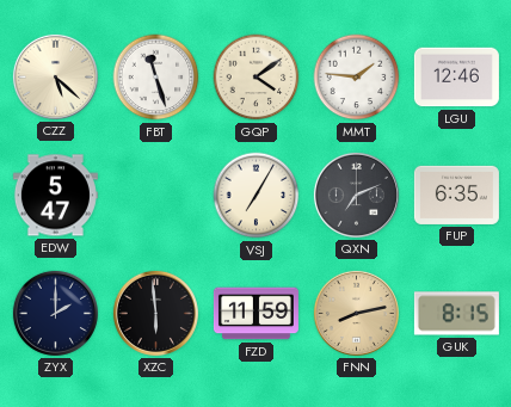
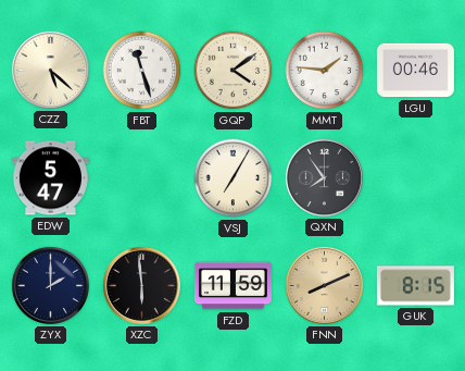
LGU: 12:46 -> 00:46
QXN: 7:11 -> 7:54
FUP: 6:35 -> none
FNN: 8:13 -> 8:11
